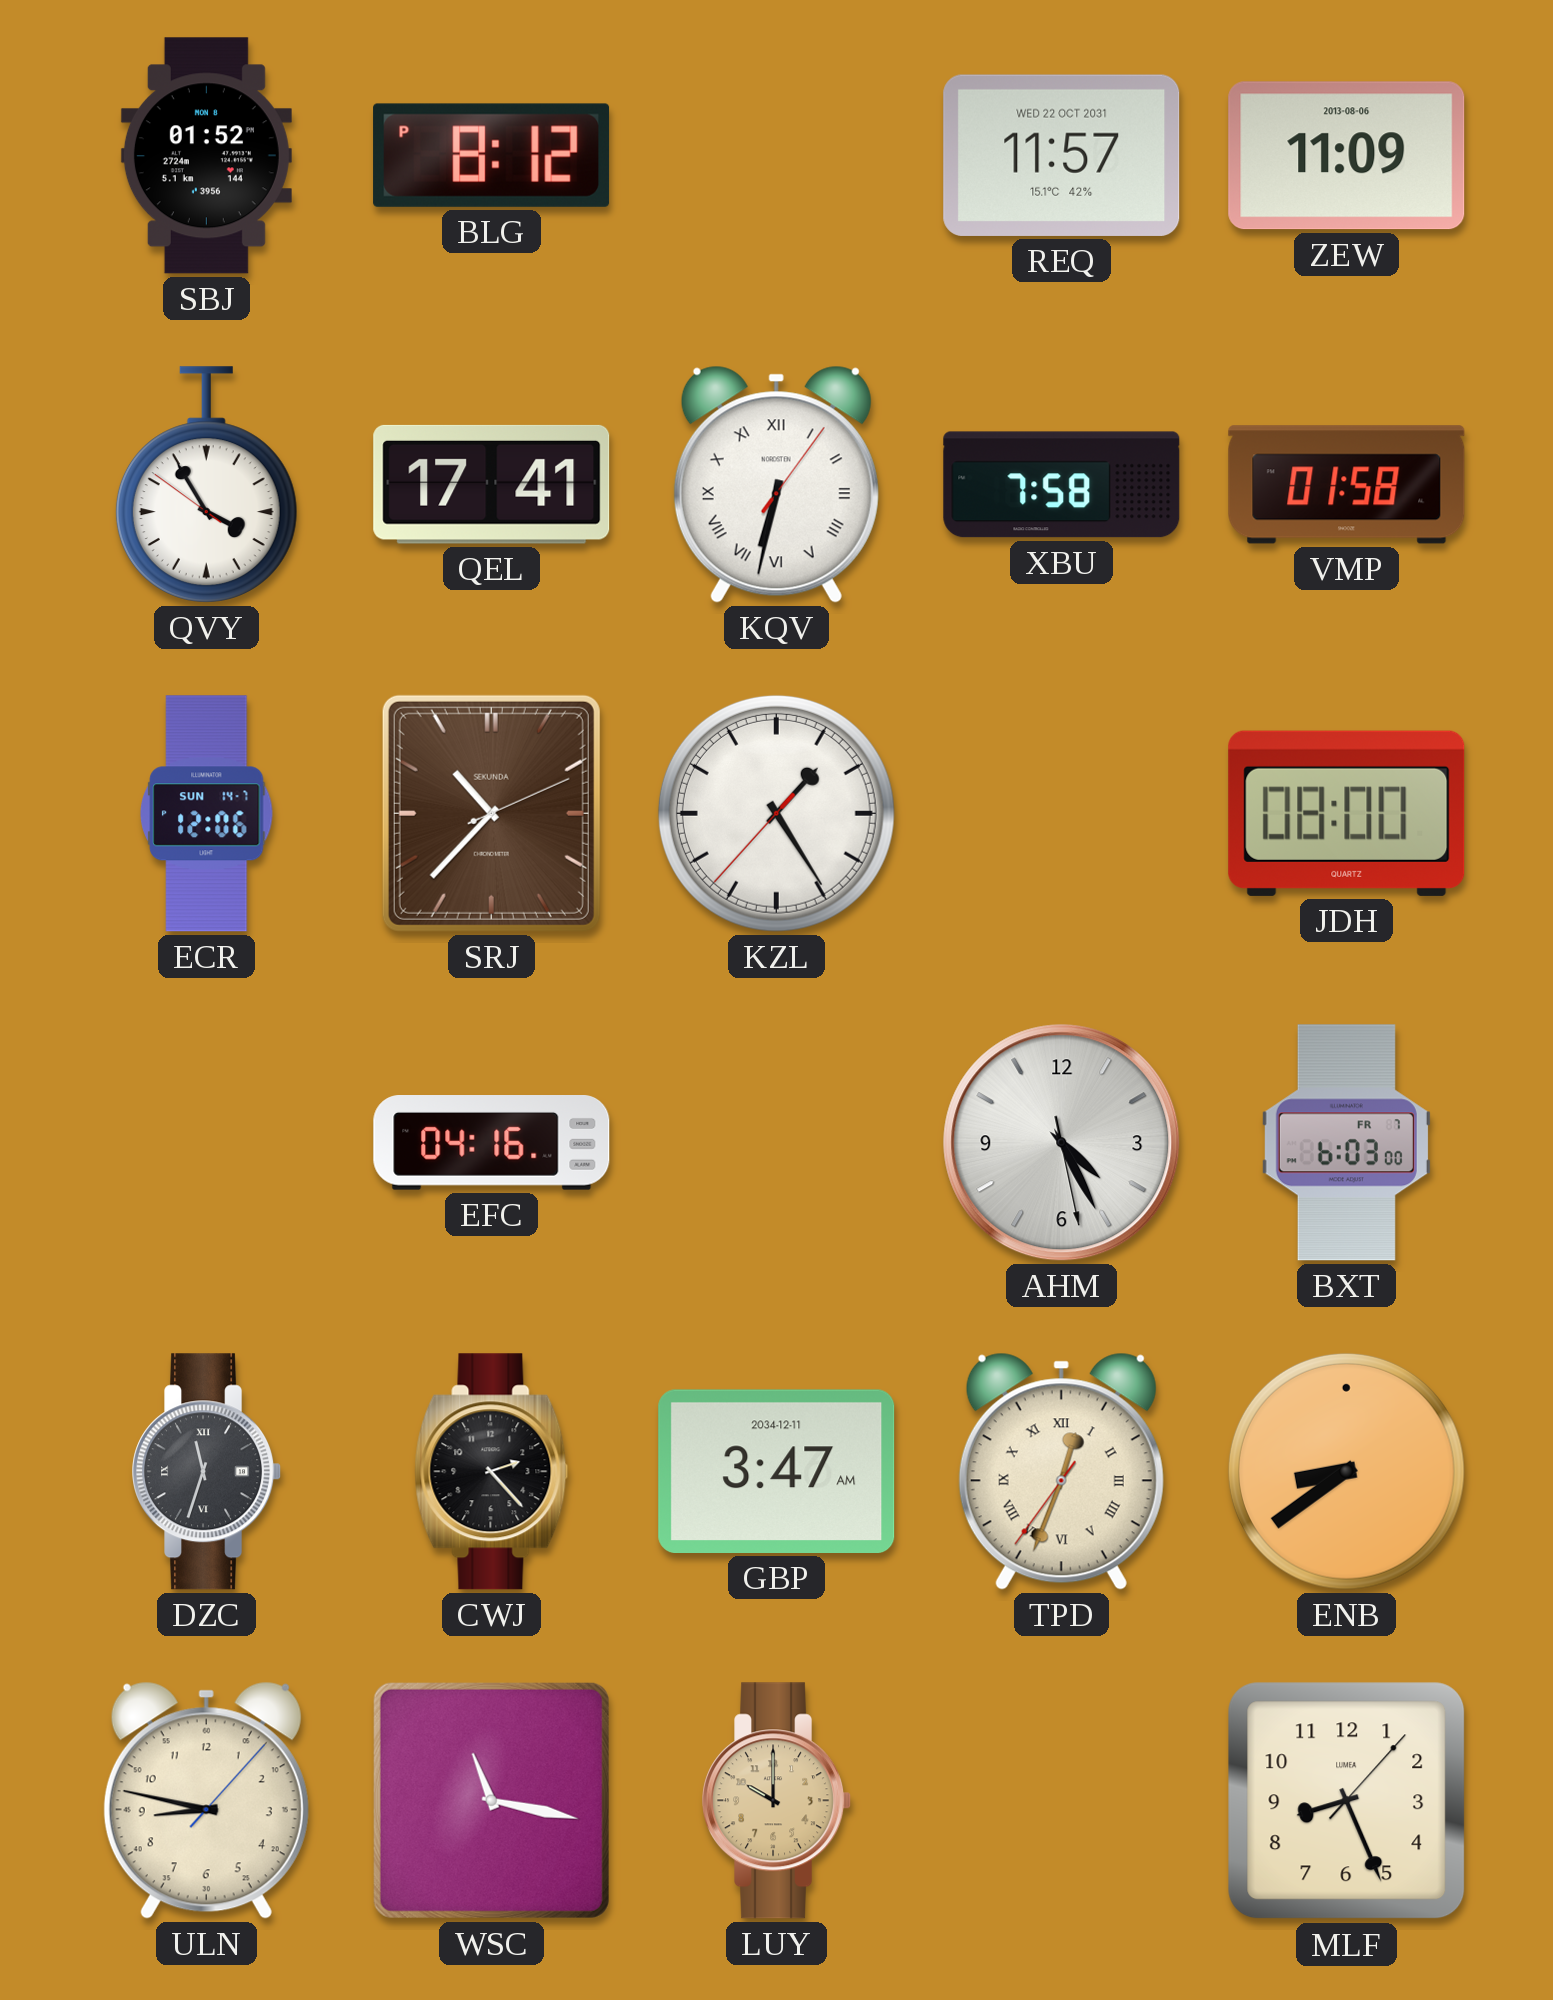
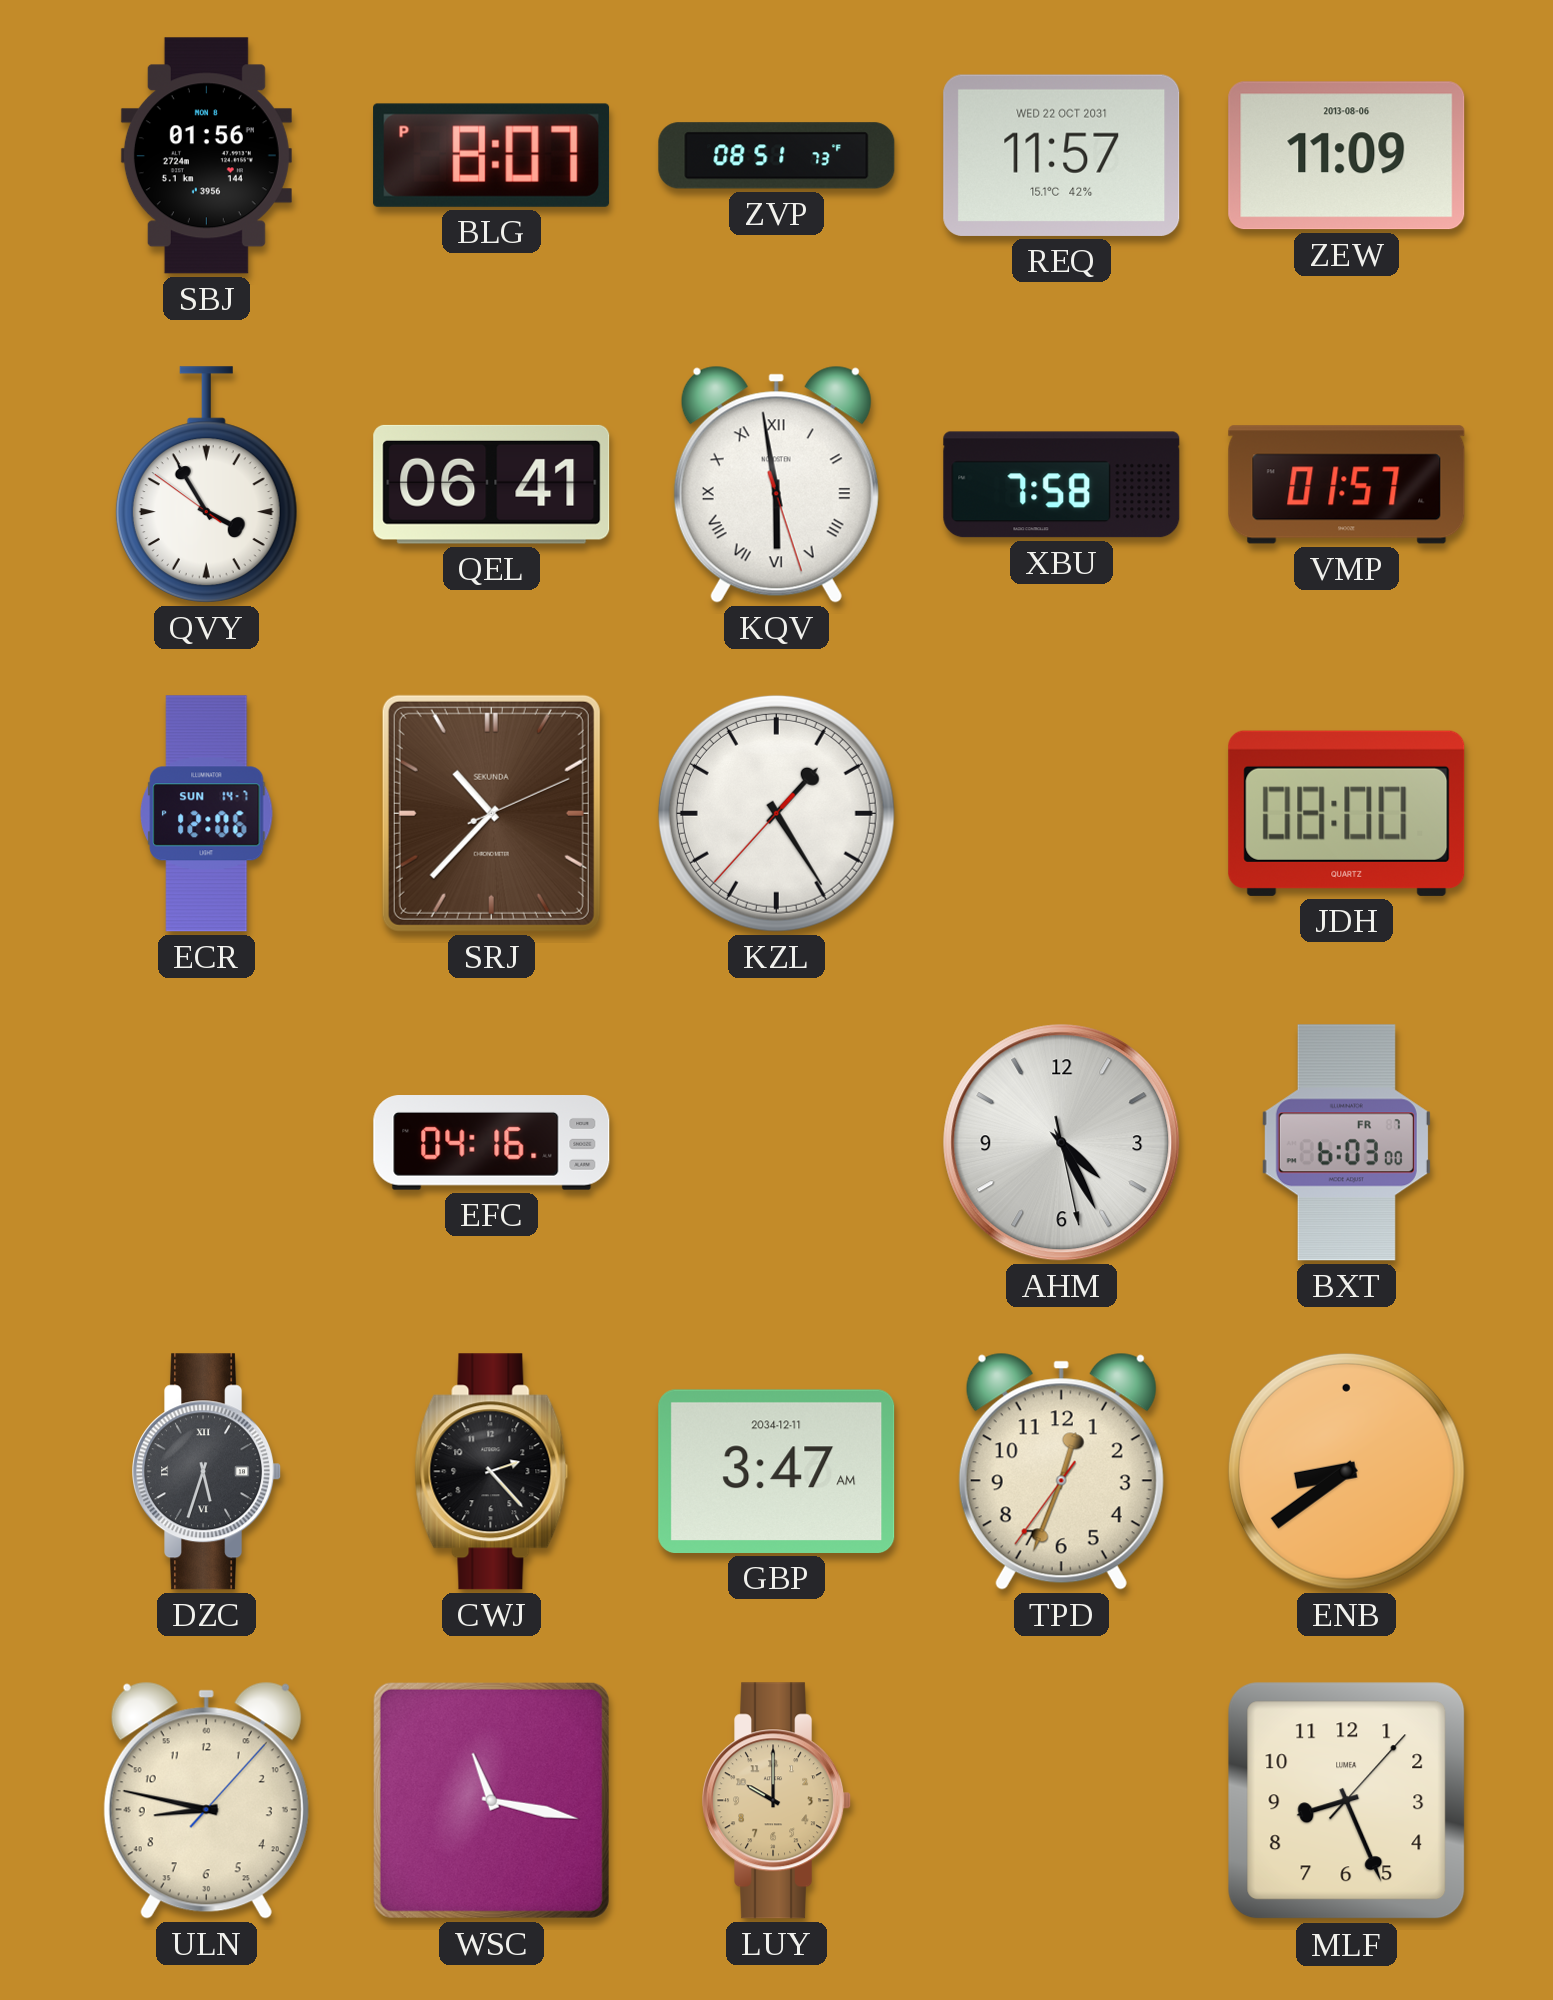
SBJ: 01:52 -> 01:56
BLG: 8:12 -> 8:07
ZVP: none -> 08:51
QEL: 17:41 -> 06:41
KQV: 6:32 -> 5:58
VMP: 01:58 -> 01:57
DZC: 11:33 -> 5:33
TPD numerals: Roman -> Arabic
